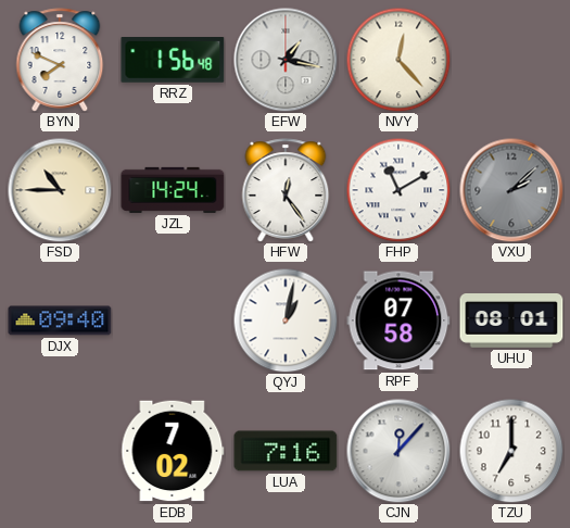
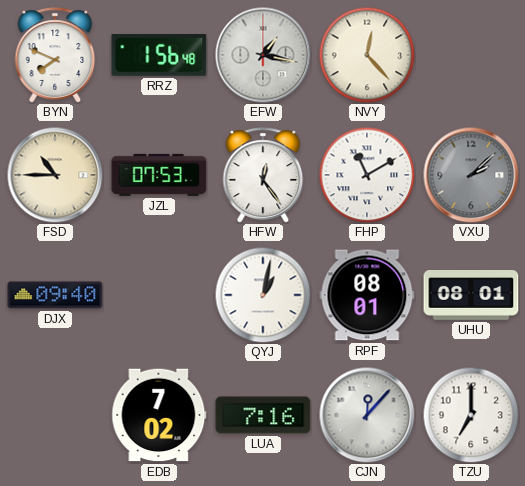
JZL: 14:24 -> 07:53
RPF: 07:58 -> 08:01
